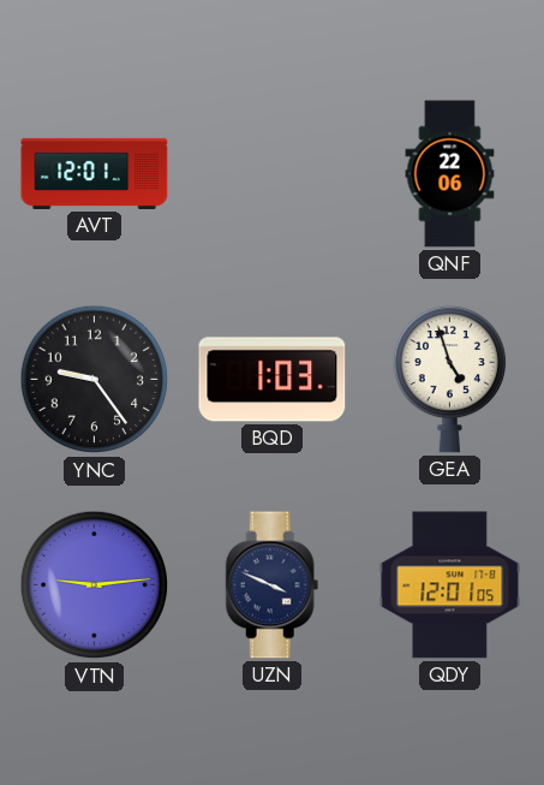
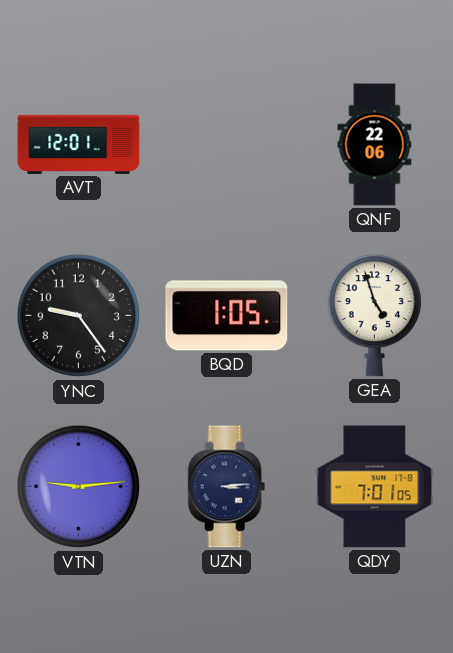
BQD: 1:03 -> 1:05
UZN: 3:49 -> 3:14
QDY: 12:01 -> 7:01
